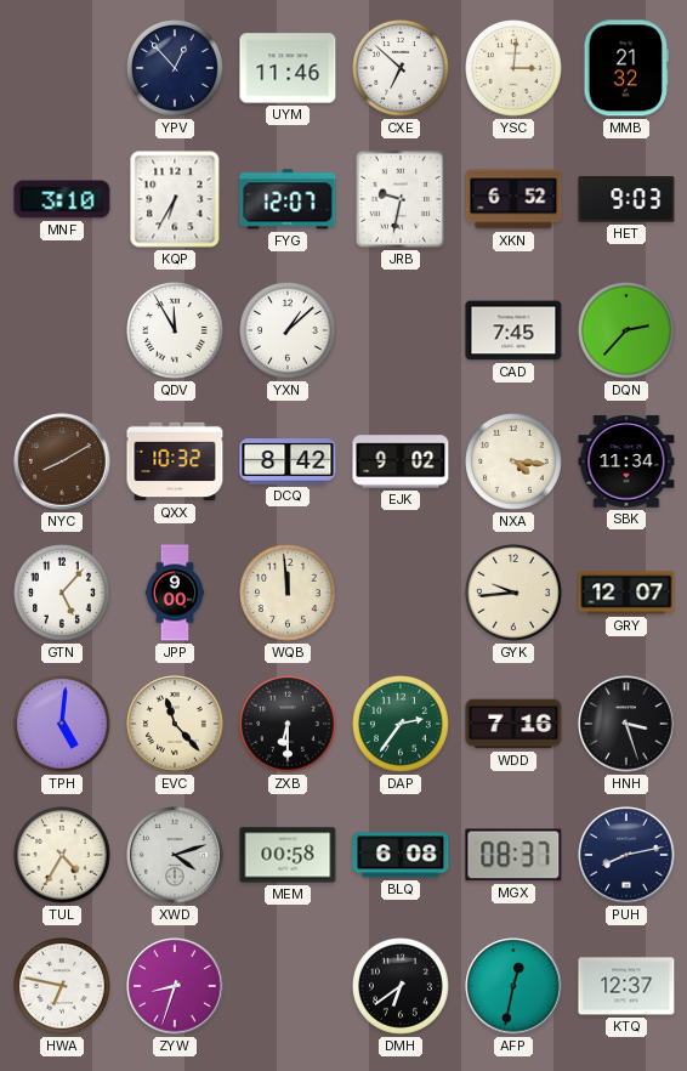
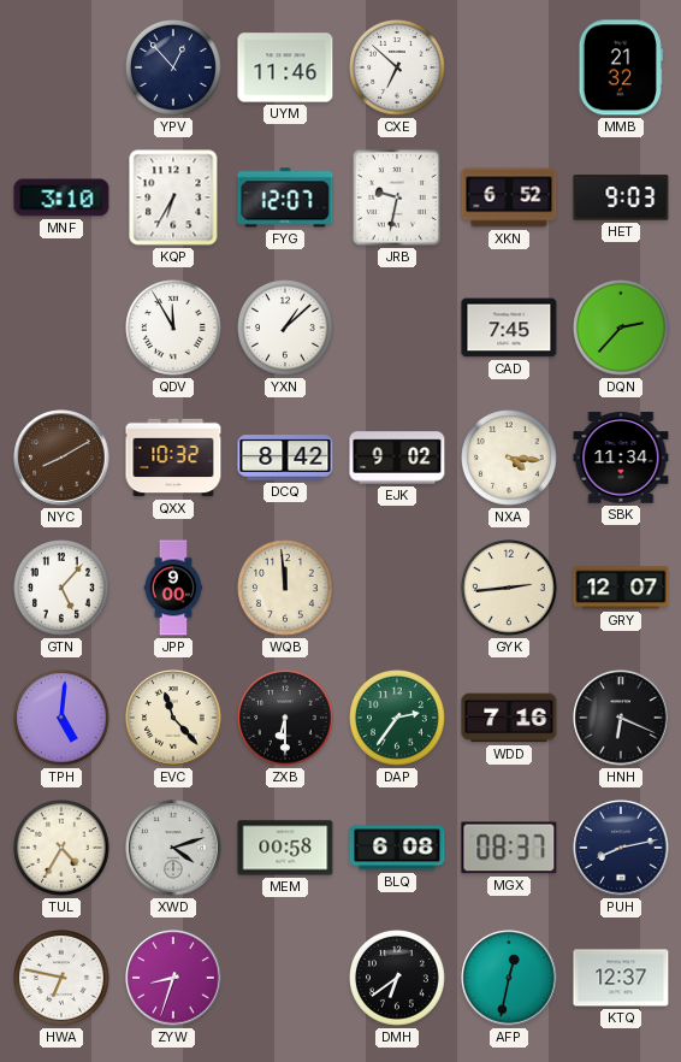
YSC: 3:01 -> none
GYK: 9:44 -> 2:44
HNH: 3:27 -> 6:19
